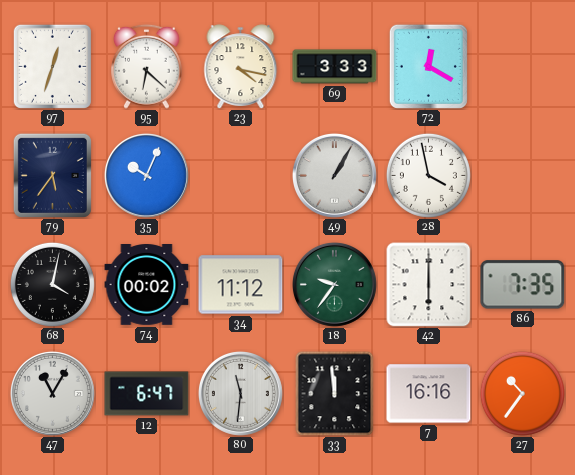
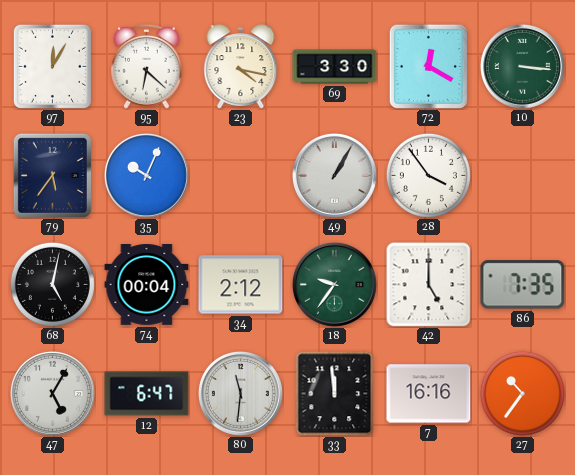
97: 12:33 -> 12:05
69: 3:33 -> 3:30
10: none -> 3:16
28: 3:58 -> 3:54
68: 4:02 -> 5:02
74: 00:02 -> 00:04
34: 11:12 -> 2:12
42: 6:00 -> 5:00
47: 11:05 -> 5:05
